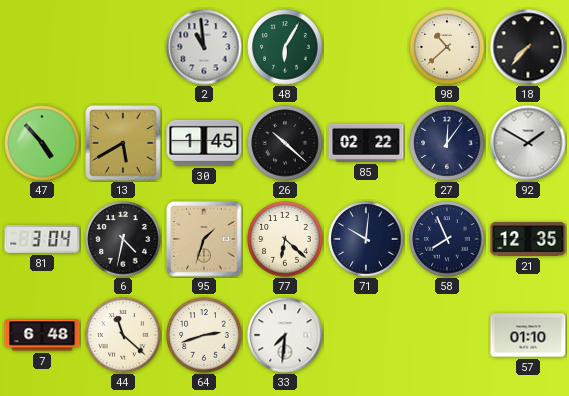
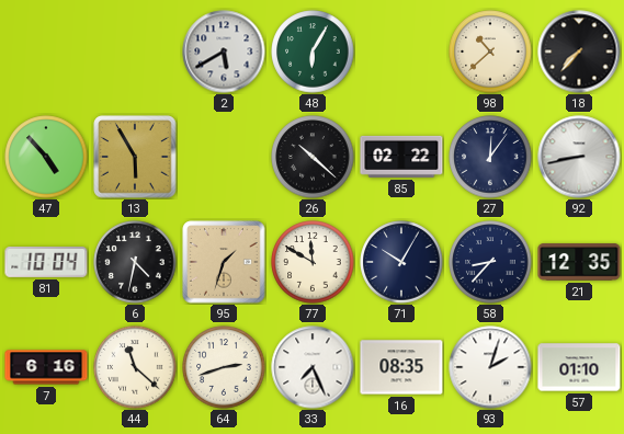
2: 10:59 -> 5:40
13: 5:40 -> 5:55
30: 1:45 -> none
92: 1:50 -> 8:43
81: 3:04 -> 10:04
77: 6:22 -> 11:50
71: 10:01 -> 10:05
58: 7:56 -> 8:37
7: 6:48 -> 6:16
33: 7:31 -> 7:26
16: none -> 08:35
93: none -> 2:03
